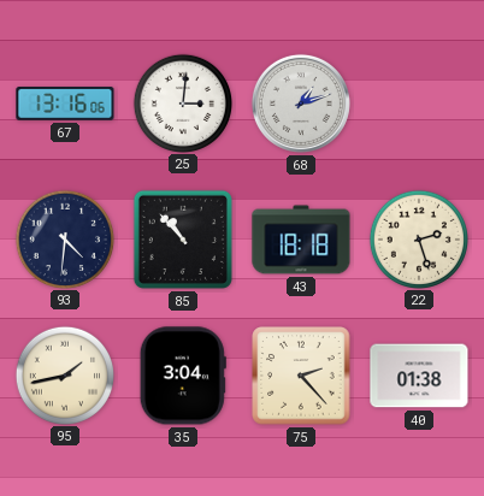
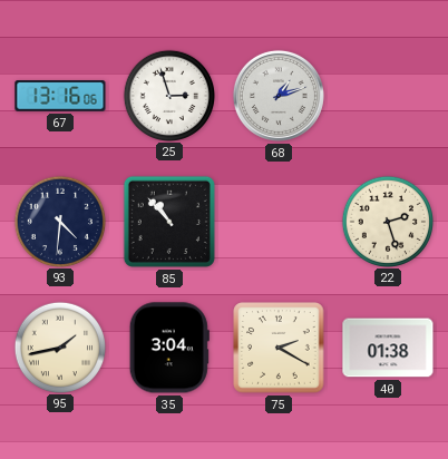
25: 3:01 -> 2:57
43: 18:18 -> none
75: 2:23 -> 2:20
